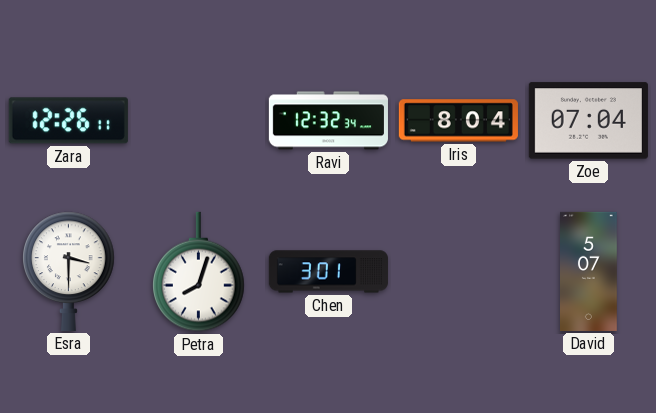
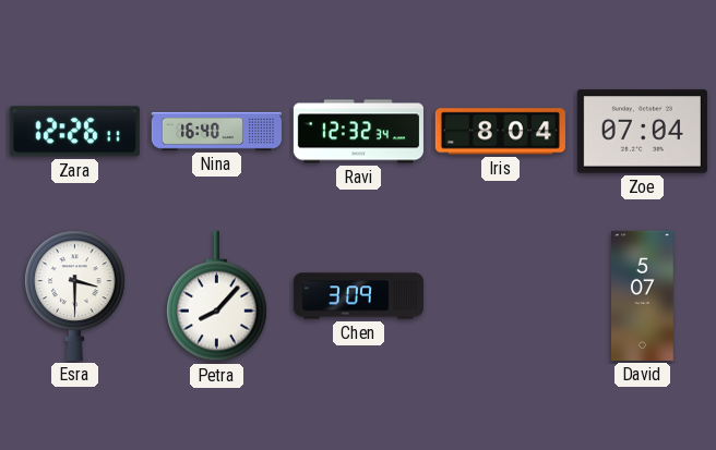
Nina: none -> 16:40
Petra: 8:03 -> 8:07
Chen: 3:01 -> 3:09
